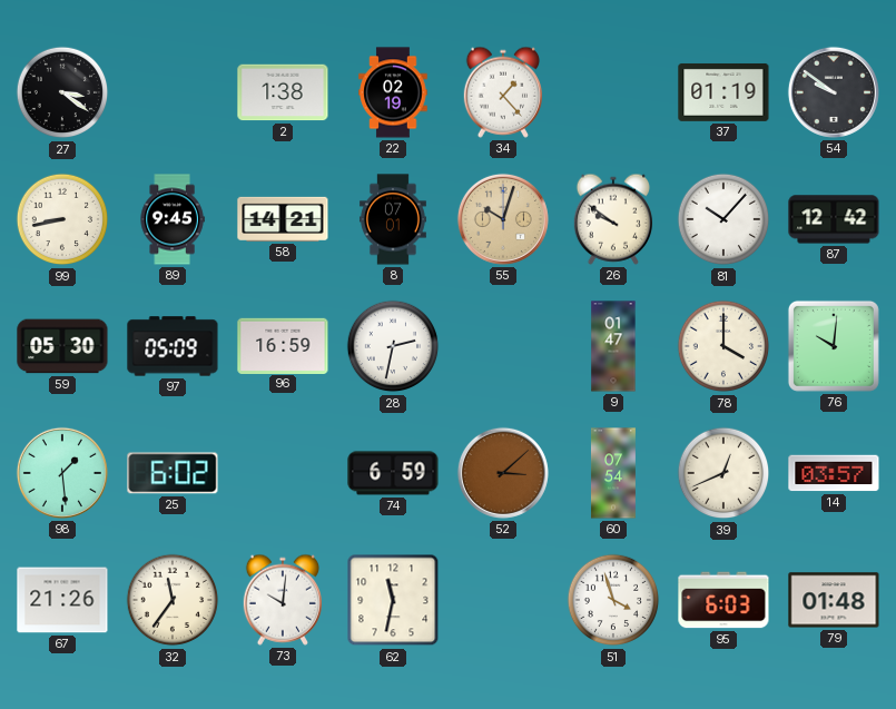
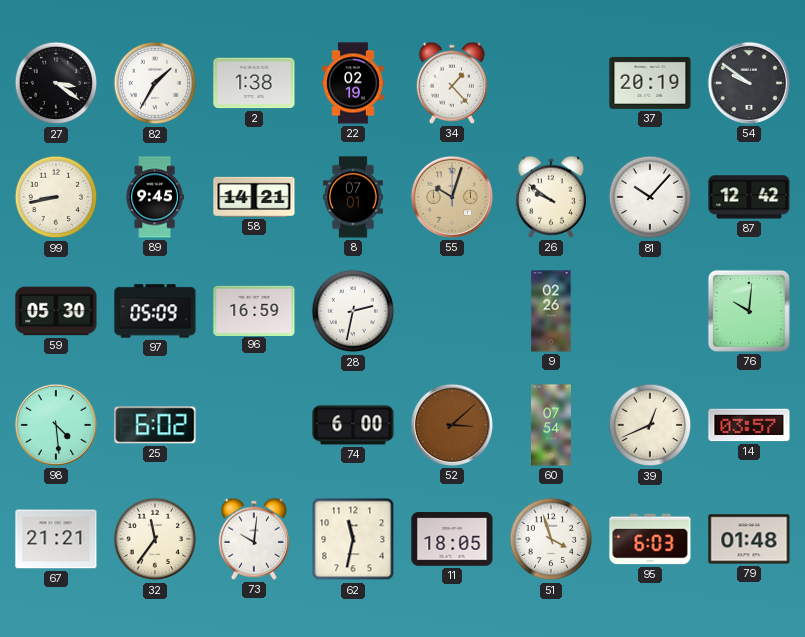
82: none -> 1:35
37: 01:19 -> 20:19
9: 01:47 -> 02:26
78: 4:00 -> none
98: 1:29 -> 4:29
74: 6:59 -> 6:00
67: 21:26 -> 21:21
11: none -> 18:05
